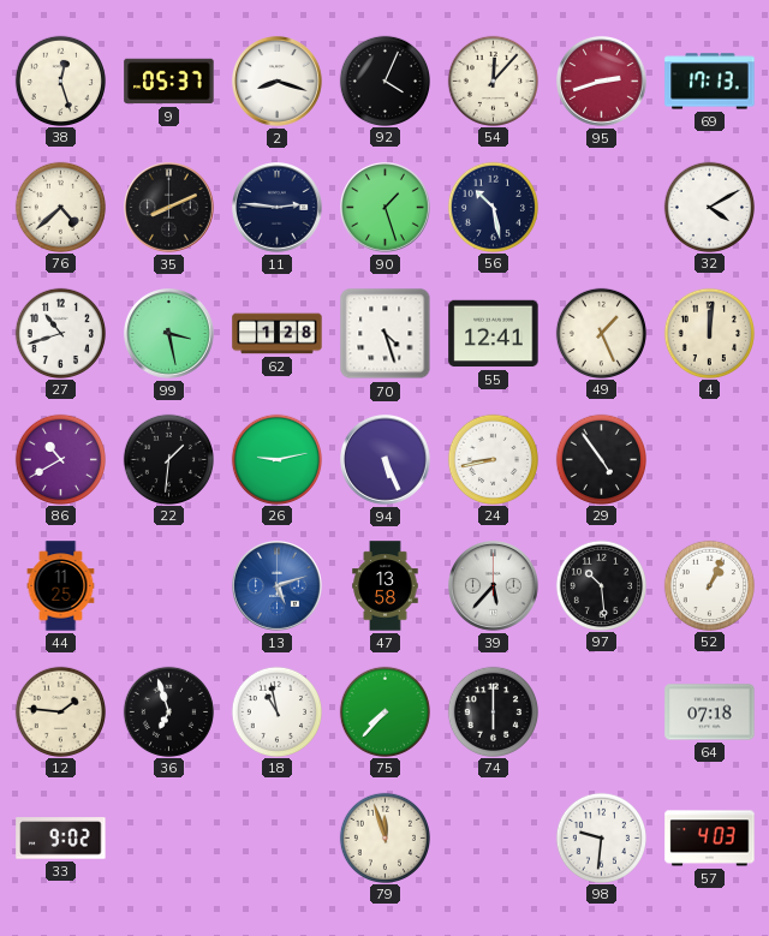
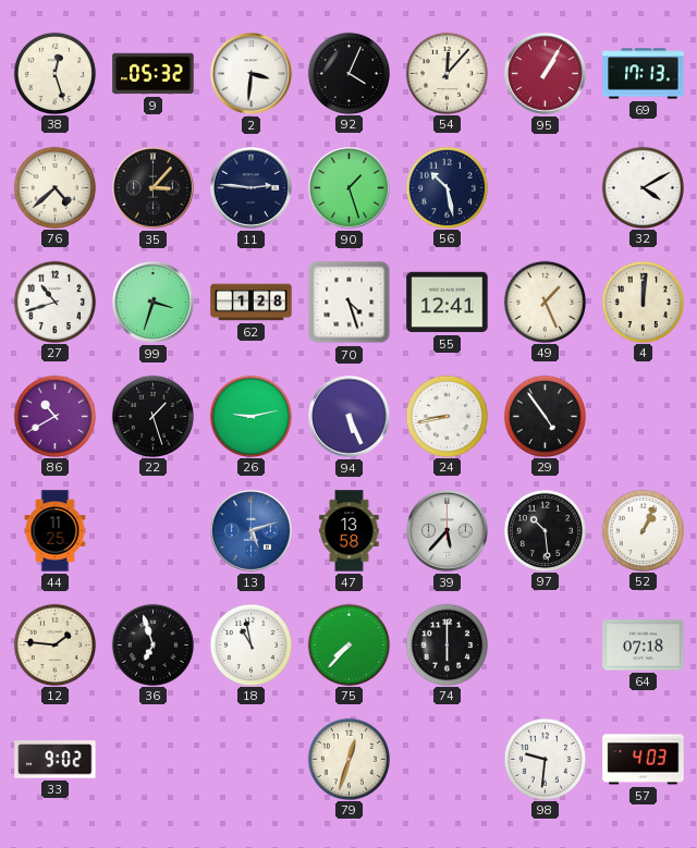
9: 05:37 -> 05:32
2: 8:18 -> 3:31
95: 2:42 -> 1:05
35: 8:11 -> 3:07
99: 3:28 -> 3:33
22: 1:31 -> 1:27
79: 11:57 -> 12:33
